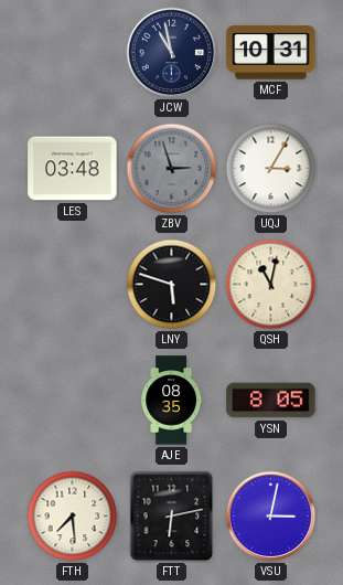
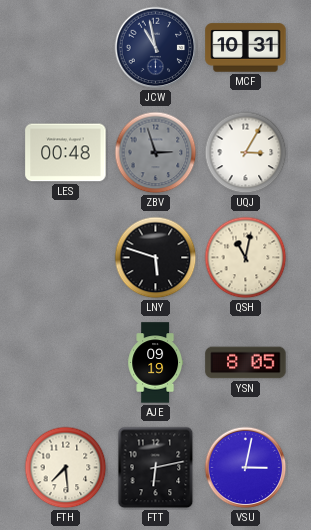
LES: 03:48 -> 00:48
AJE: 08:35 -> 09:19
